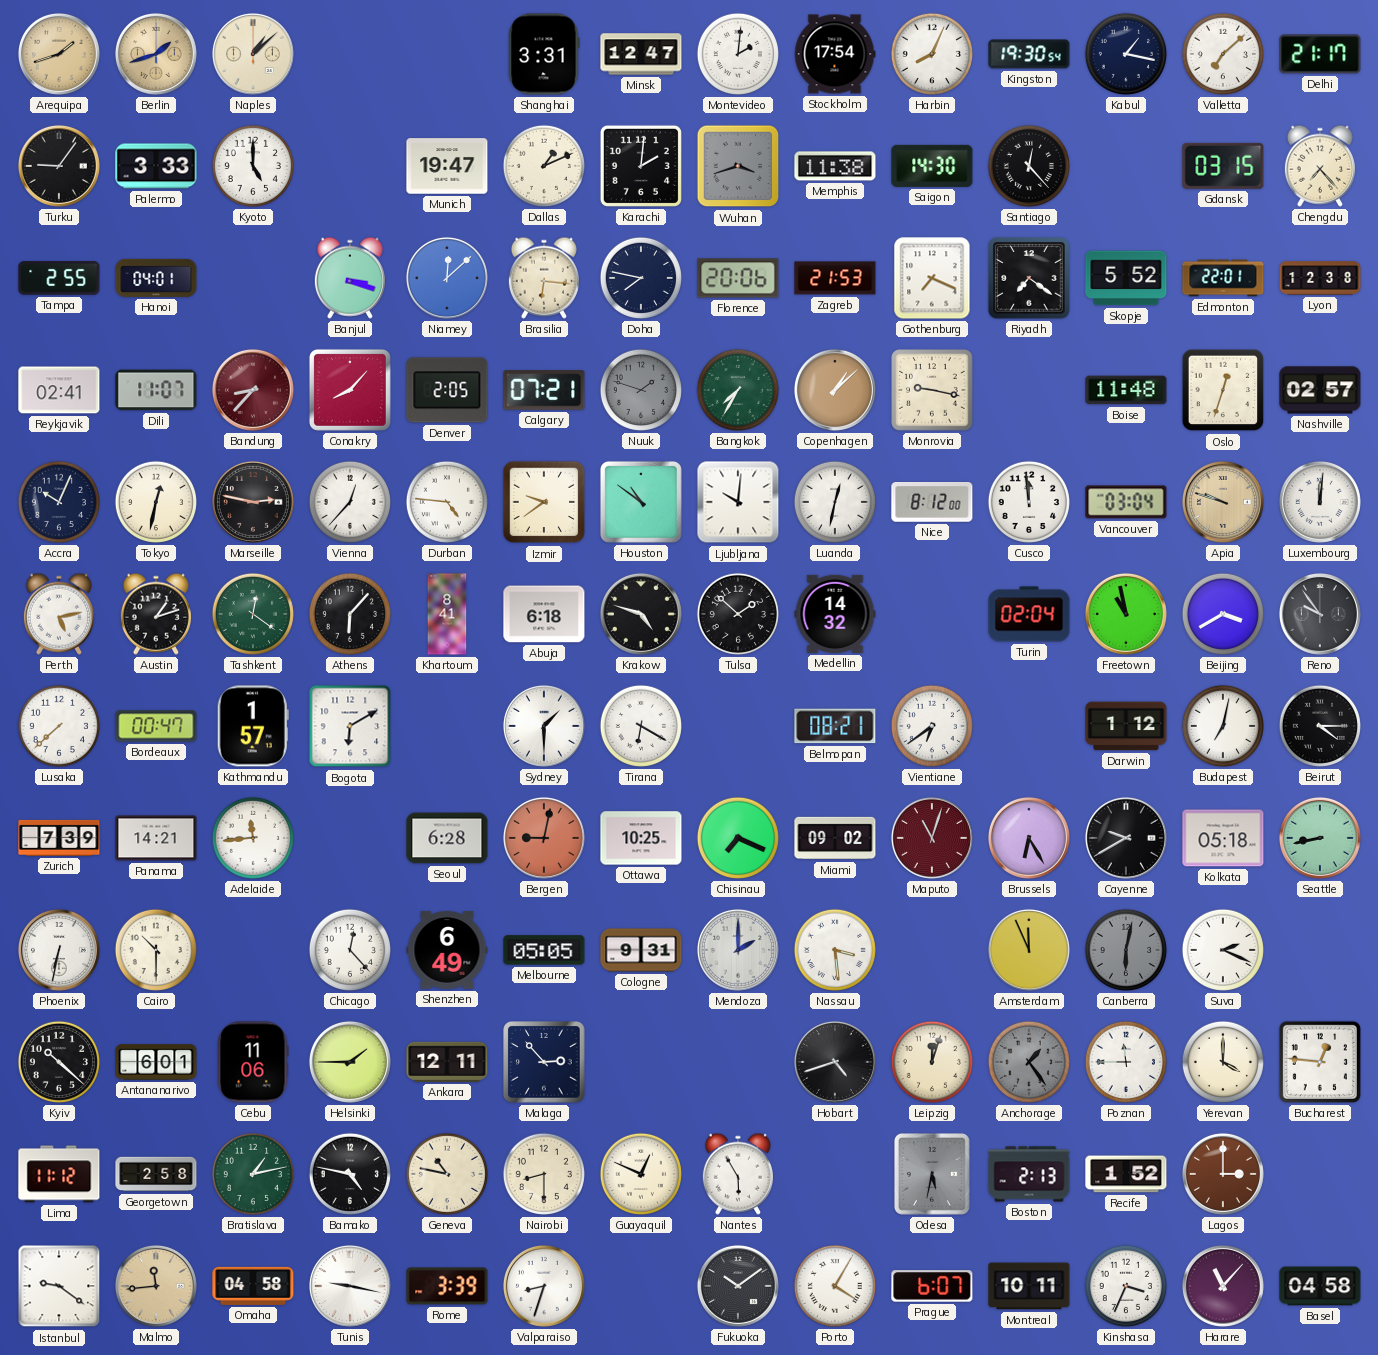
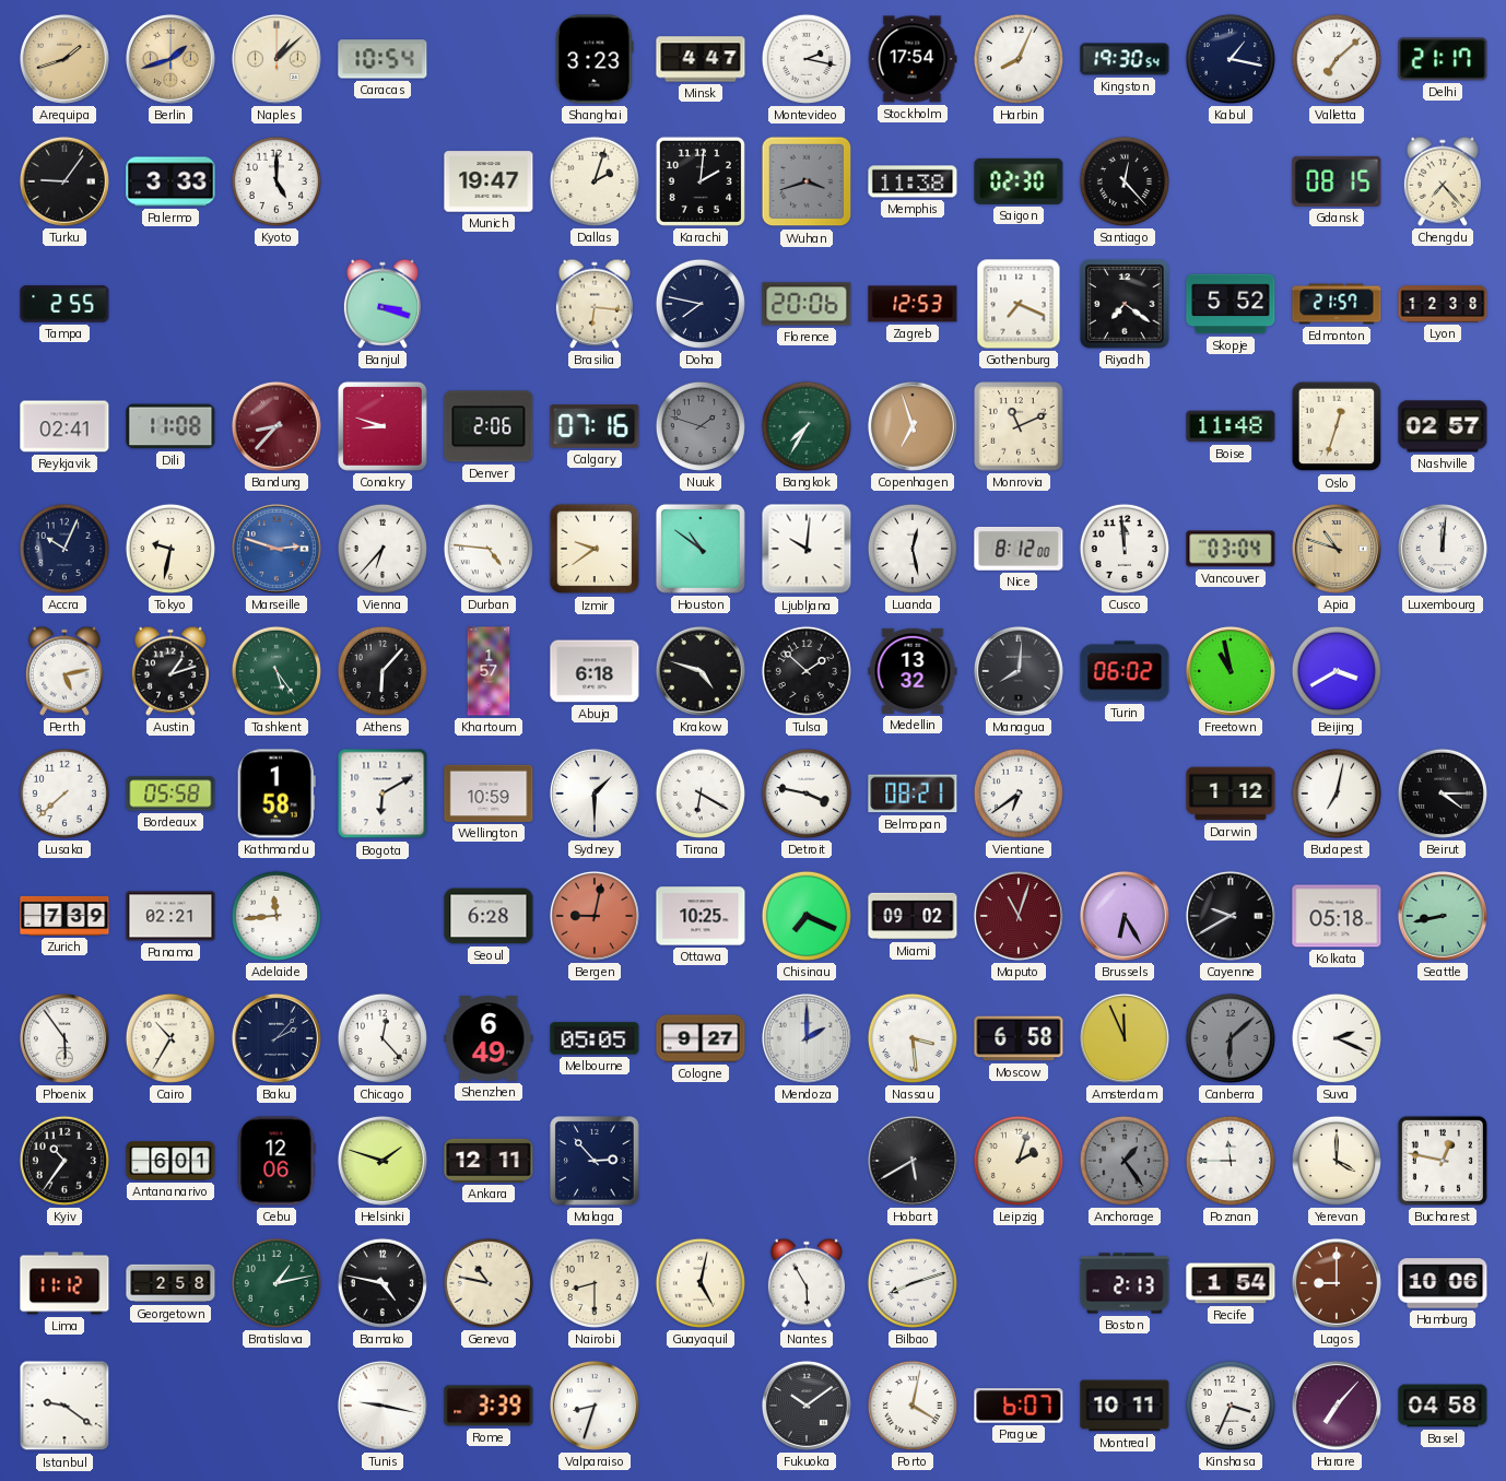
Caracas: none -> 10:54
Shanghai: 3:31 -> 3:23
Minsk: 12:47 -> 4:47
Montevideo: 2:01 -> 2:17
Dallas: 1:11 -> 2:03
Saigon: 14:30 -> 02:30
Gdansk: 03:15 -> 08:15
Hanoi: 04:01 -> none
Niamey: 12:08 -> none
Zagreb: 21:53 -> 12:53
Edmonton: 22:01 -> 21:57
Dili: 11:07 -> 11:08
Conakry: 8:07 -> 8:48
Denver: 2:05 -> 2:06
Calgary: 07:21 -> 07:16
Copenhagen: 1:08 -> 6:57
Monrovia: 9:17 -> 11:11
Tokyo: 12:32 -> 9:32
Marseille: 2:47 -> 2:48
Marseille dial: black -> blue
Vienna: 12:37 -> 6:37
Luanda: 12:32 -> 12:28
Apia: 9:48 -> 10:48
Tashkent: 12:21 -> 5:24
Khartoum: 8:41 -> 1:57
Medellin: 14:32 -> 13:32
Managua: none -> 8:01
Turin: 02:04 -> 06:02
Reno: 9:54 -> none
Bordeaux: 00:47 -> 05:58
Kathmandu: 1:57 -> 1:58
Wellington: none -> 10:59
Detroit: none -> 3:47
Panama: 14:21 -> 02:21
Phoenix: 6:32 -> 5:54
Cairo: 10:30 -> 10:35
Baku: none -> 2:07
Cologne: 9:31 -> 9:27
Moscow: none -> 6:58
Canberra: 6:02 -> 6:08
Kyiv: 10:22 -> 10:36
Cebu: 11:06 -> 12:06
Helsinki: 1:45 -> 1:48
Hobart: 4:42 -> 5:40
Leipzig: 12:03 -> 2:03
Bucharest: 12:46 -> 12:47
Guayaquil: 12:49 -> 5:02
Bilbao: none -> 8:12
Odesa: 5:32 -> none
Recife: 1:52 -> 1:54
Lagos: 3:00 -> 9:00
Hamburg: none -> 10:06
Malmo: 11:44 -> none
Omaha: 04:58 -> none
Porto: 4:05 -> 4:02
Harare: 11:07 -> 7:07
